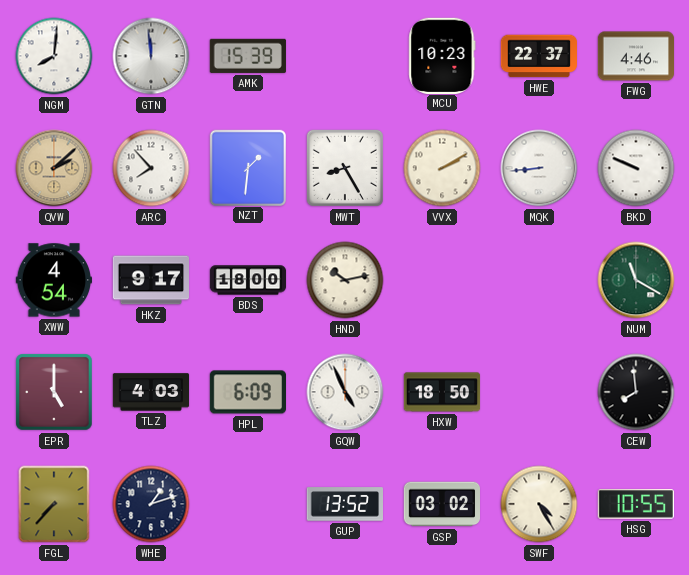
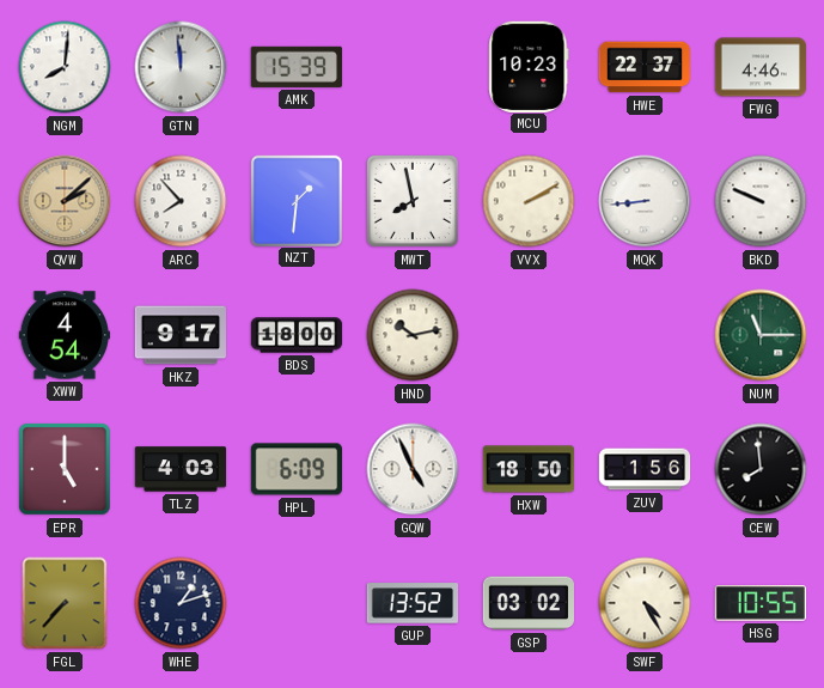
MWT: 8:25 -> 7:58
NUM: 11:20 -> 11:15
ZUV: none -> 1:56
